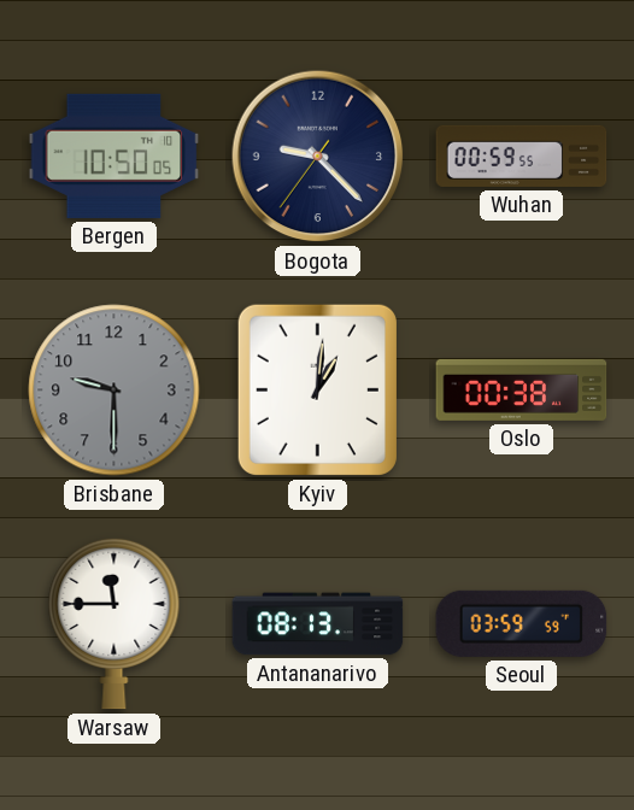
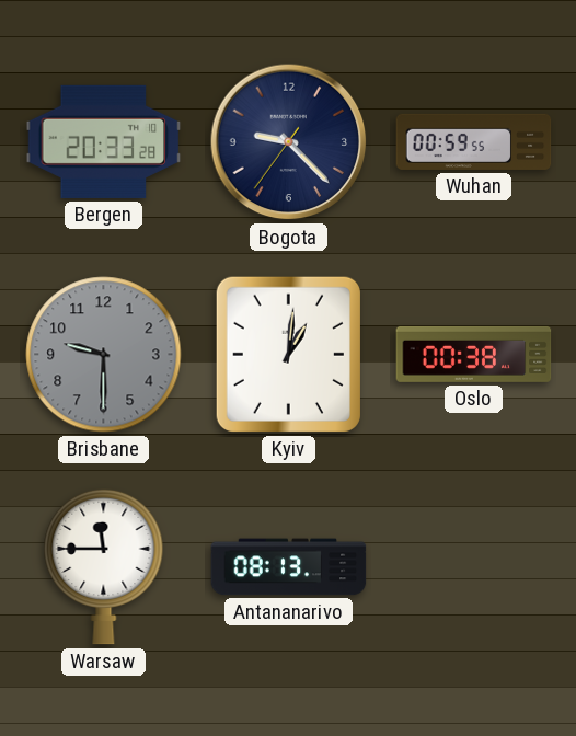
Bergen: 10:50 -> 20:33
Seoul: 03:59 -> none
